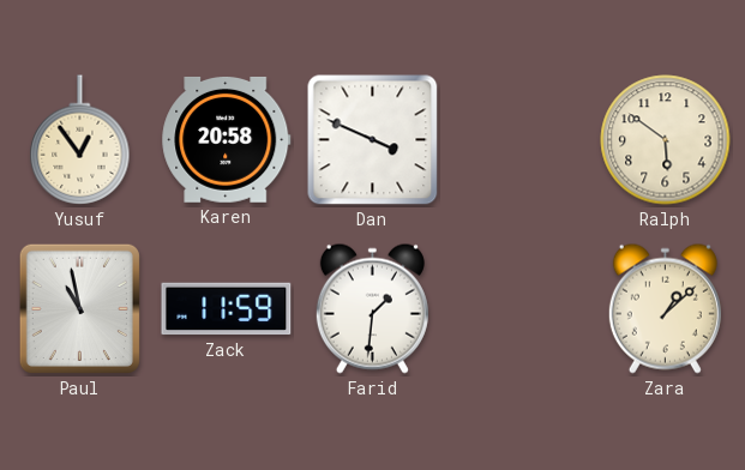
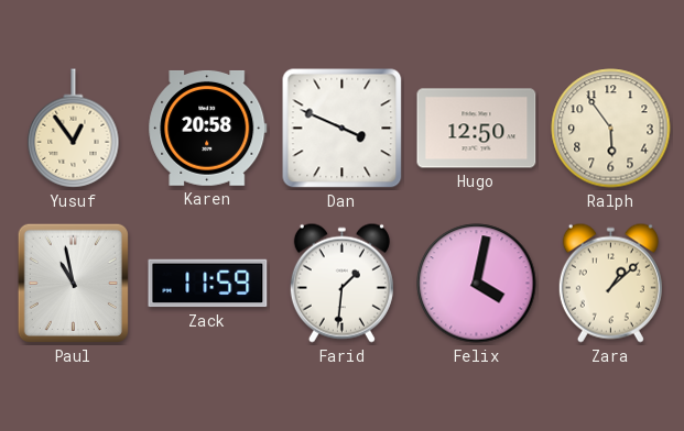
Hugo: none -> 12:50
Ralph: 5:51 -> 5:54
Felix: none -> 4:02
